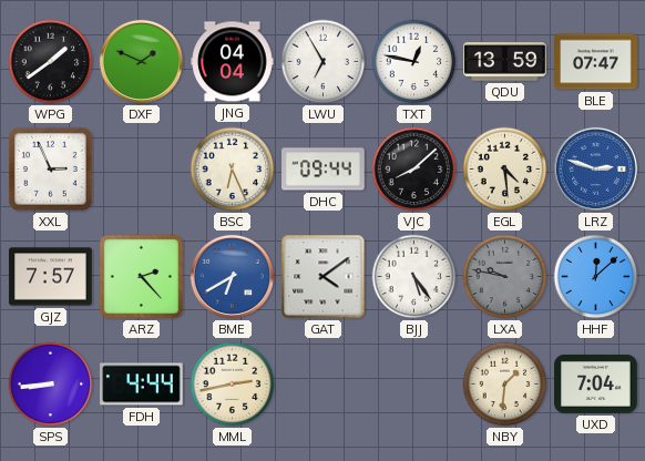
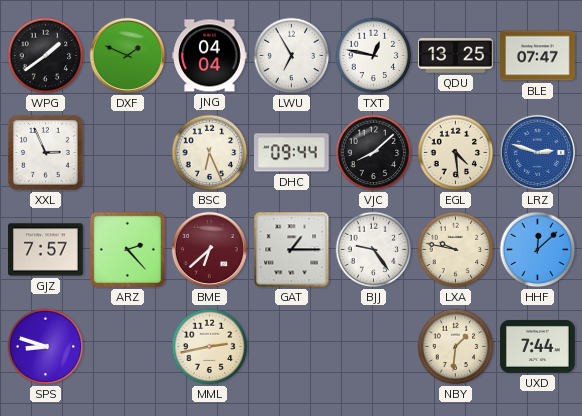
QDU: 13:59 -> 13:25
BME: 6:40 -> 6:38
BME dial: blue -> burgundy
GAT: 4:09 -> 1:15
BJJ: 5:24 -> 9:24
LXA dial: grey -> cream
SPS: 8:44 -> 8:48
FDH: 4:44 -> none
UXD: 7:04 -> 7:44
